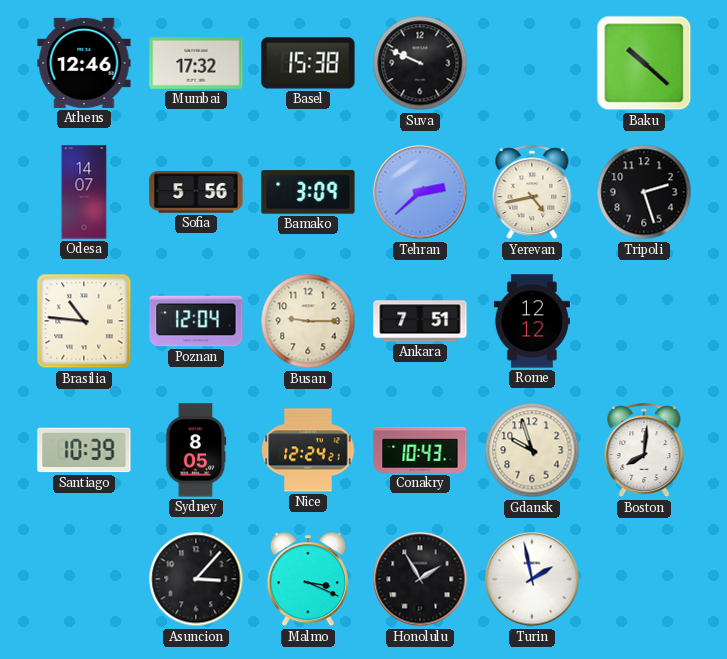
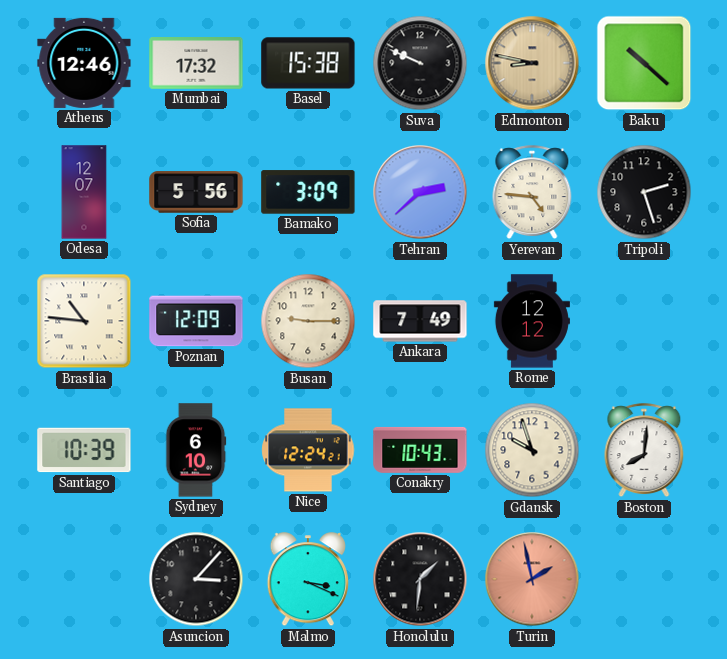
Edmonton: none -> 8:47
Odesa: 14:07 -> 12:07
Yerevan: 4:43 -> 4:46
Poznan: 12:04 -> 12:09
Ankara: 7:51 -> 7:49
Sydney: 8:05 -> 6:10
Honolulu: 1:55 -> 1:31
Turin dial: white -> salmon
